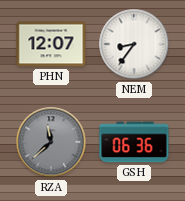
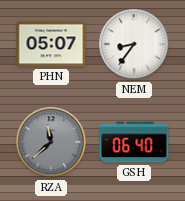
PHN: 12:07 -> 05:07
GSH: 06:36 -> 06:40
